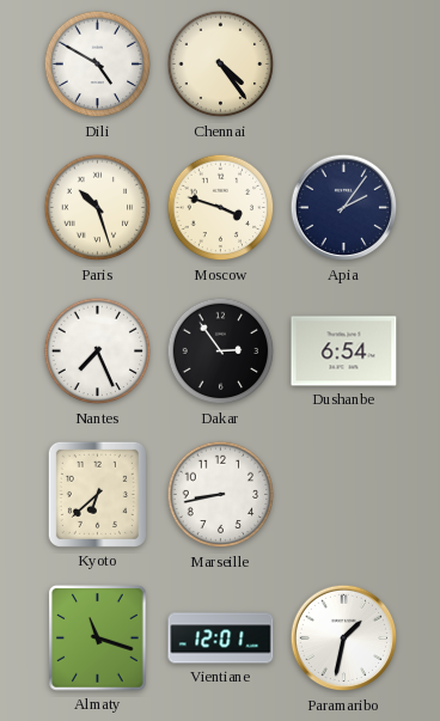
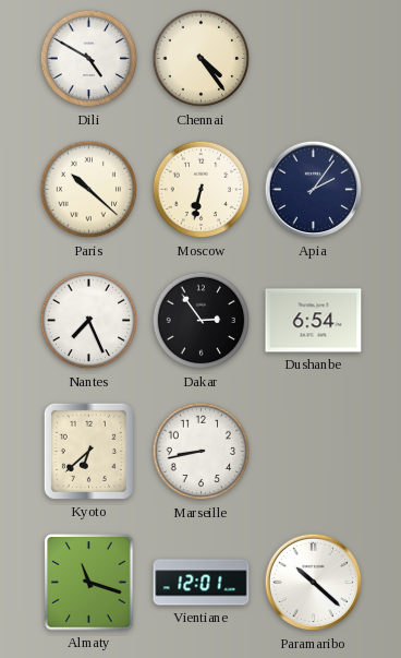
Paris: 10:27 -> 10:22
Moscow: 3:48 -> 6:32
Paramaribo: 1:32 -> 10:22
